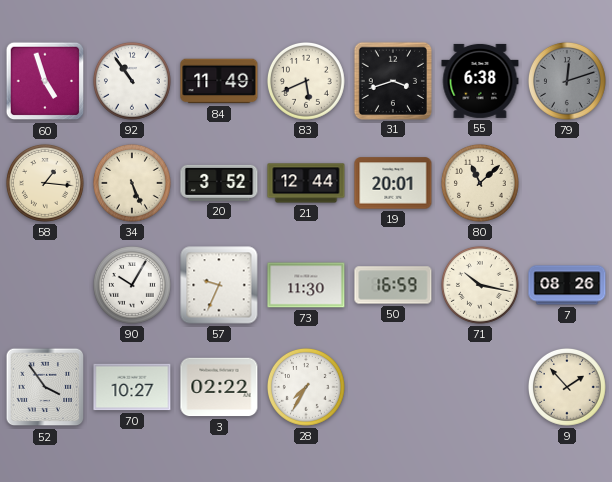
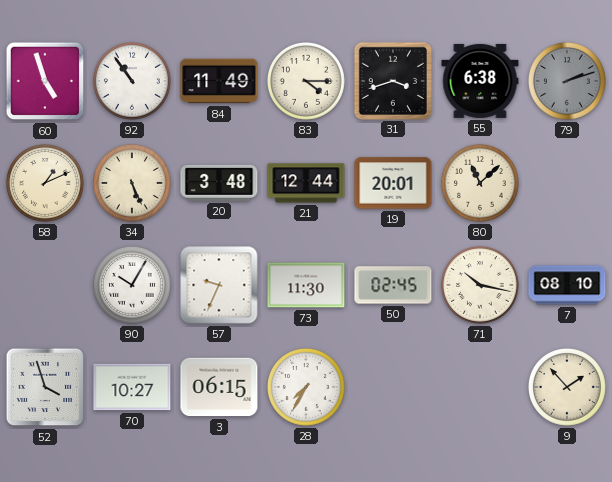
83: 5:41 -> 4:15
79: 12:12 -> 2:12
58: 1:16 -> 1:11
20: 3:52 -> 3:48
50: 16:59 -> 02:45
7: 08:26 -> 08:10
52: 3:54 -> 3:57
3: 02:22 -> 06:15
